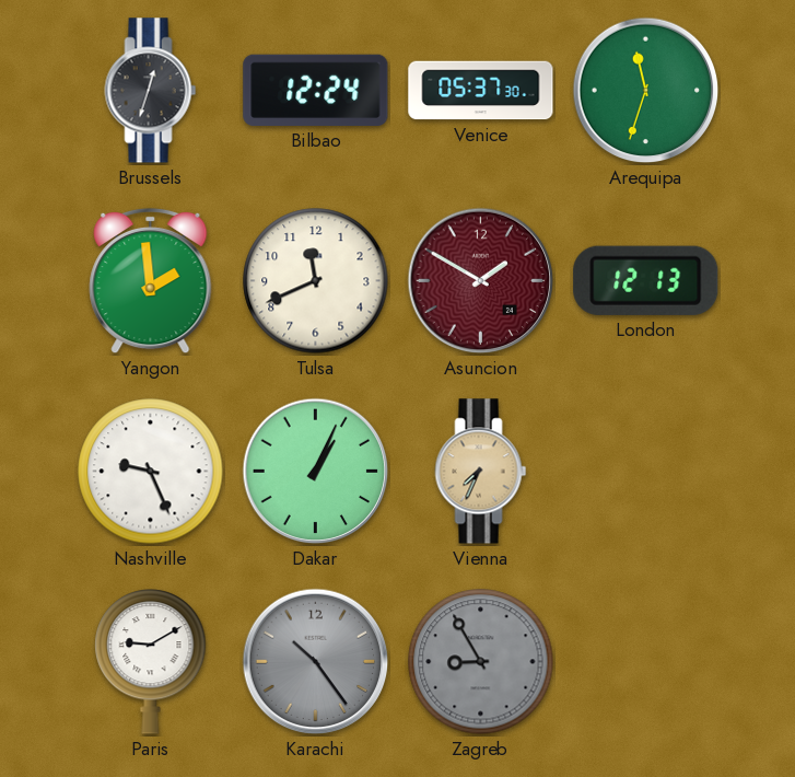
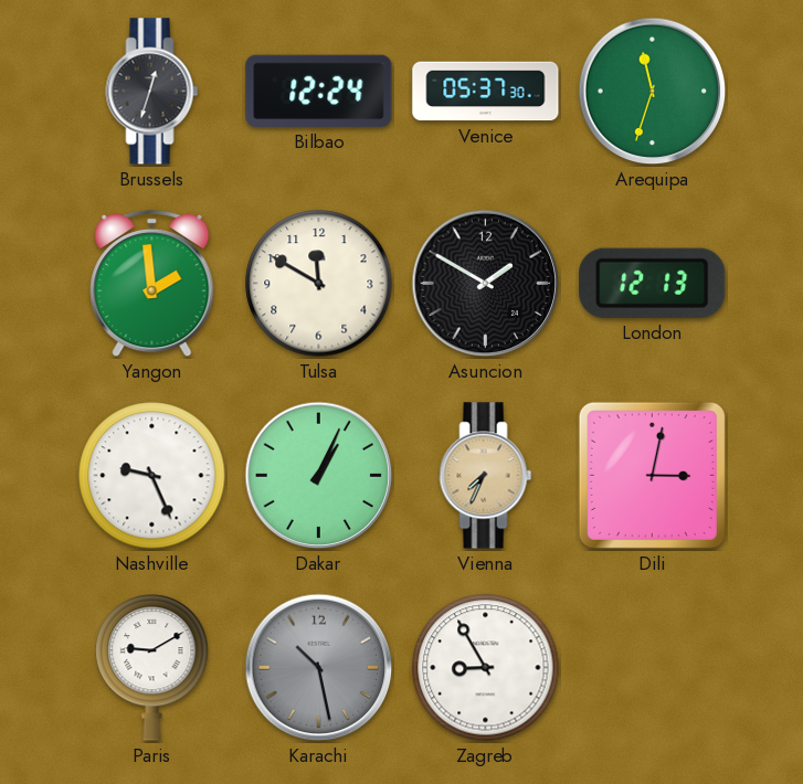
Tulsa: 11:41 -> 11:50
Asuncion dial: burgundy -> black
Dili: none -> 3:02
Karachi: 10:24 -> 10:28
Zagreb dial: grey -> white
